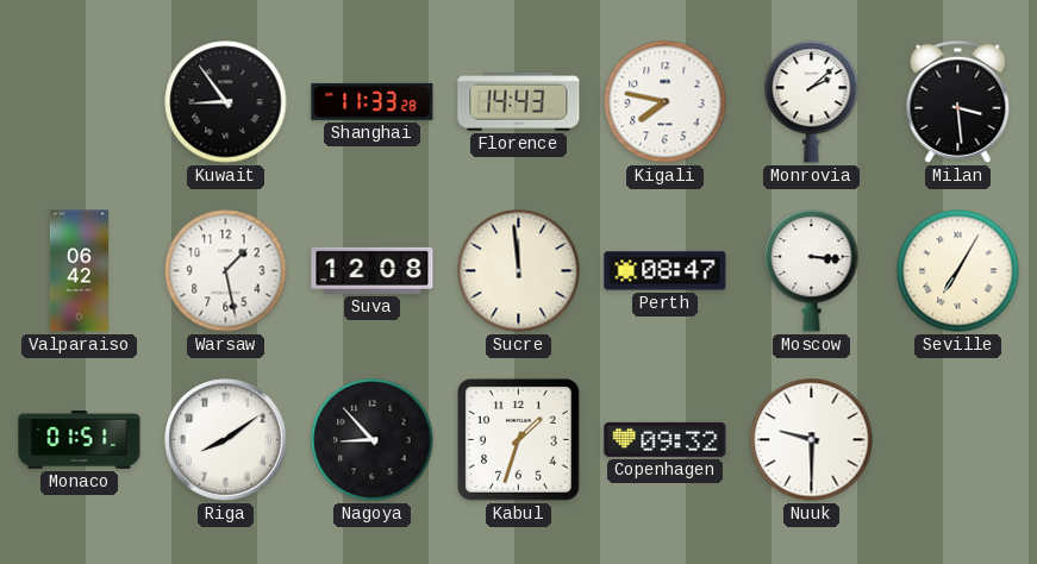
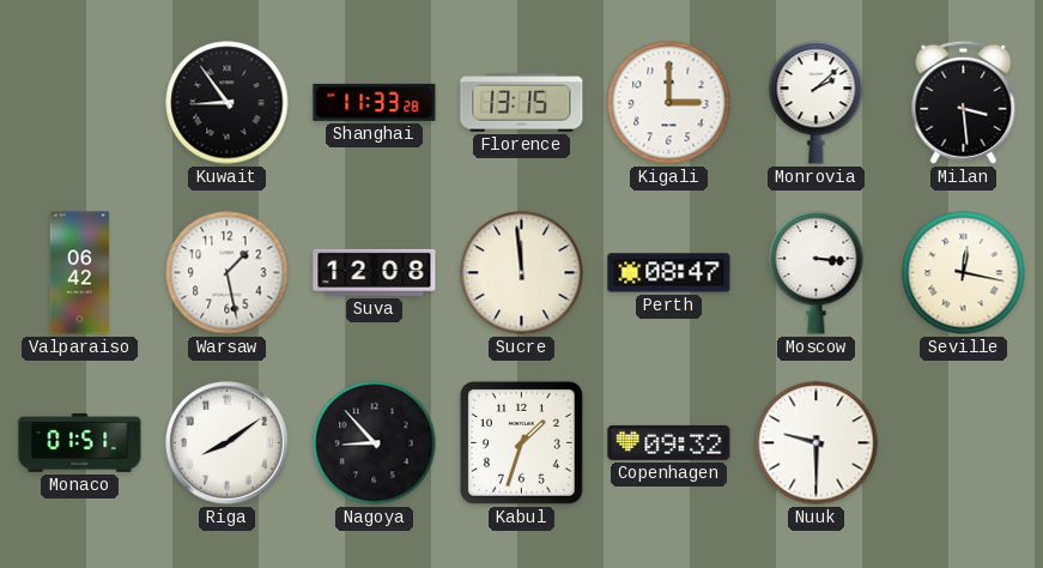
Florence: 14:43 -> 13:15
Kigali: 7:47 -> 3:00
Seville: 7:05 -> 12:17
